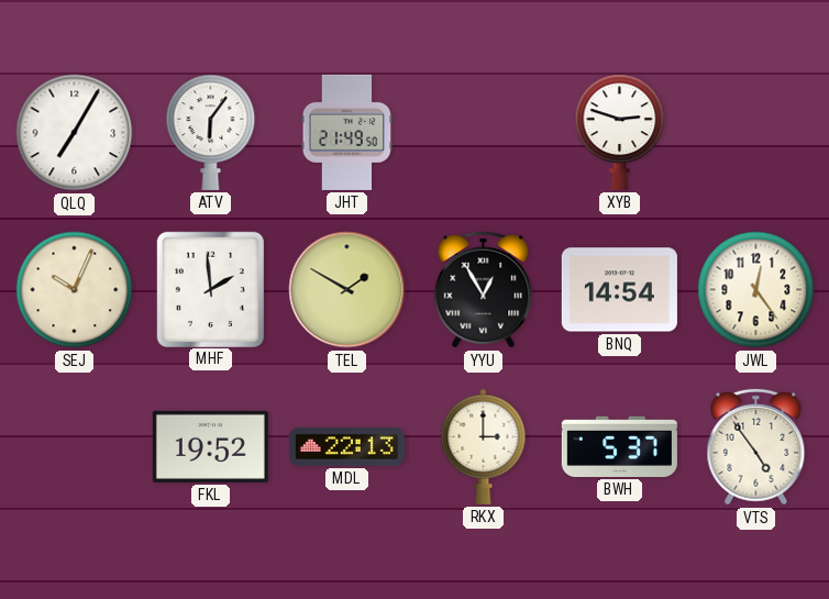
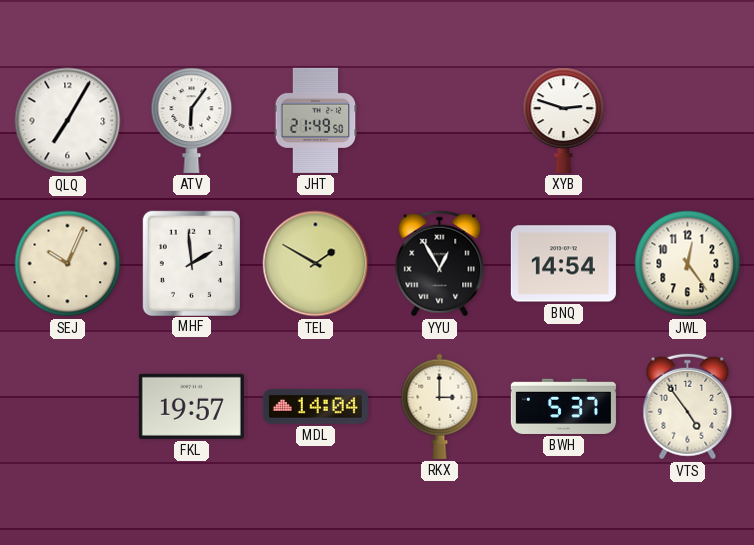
FKL: 19:52 -> 19:57
MDL: 22:13 -> 14:04
